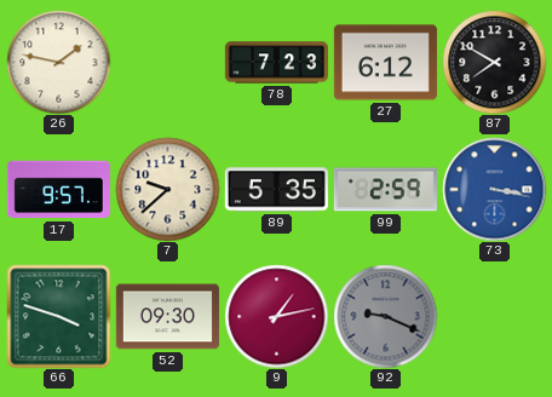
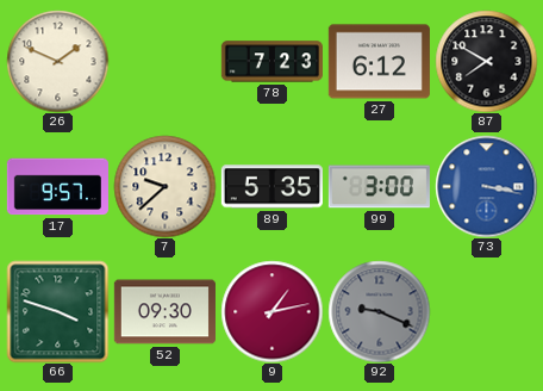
26: 1:47 -> 1:49
99: 2:59 -> 3:00
